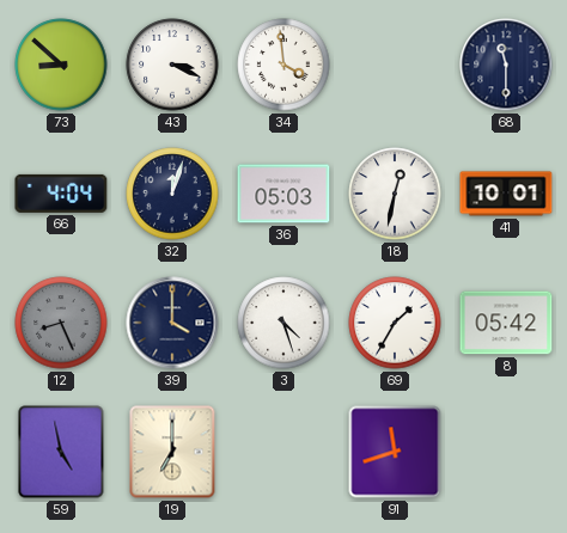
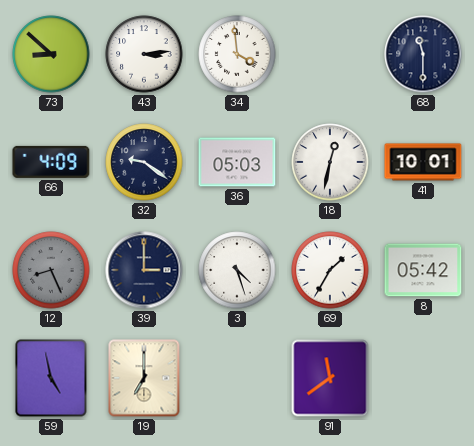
43: 3:19 -> 3:14
66: 4:04 -> 4:09
32: 12:03 -> 9:21
39: 4:00 -> 3:00
91: 11:42 -> 11:39
